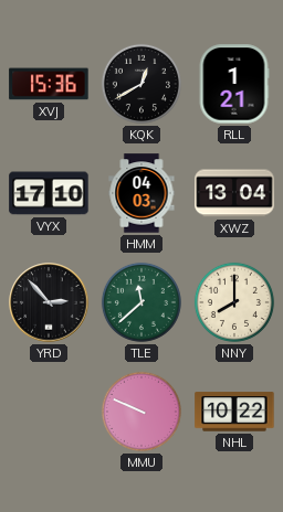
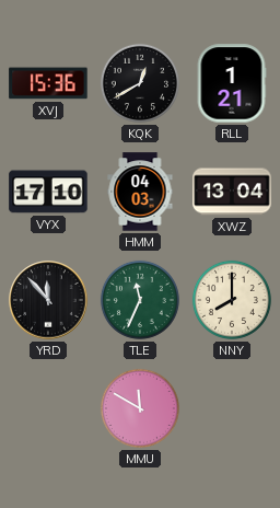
YRD: 2:53 -> 11:53
TLE: 11:38 -> 11:34
MMU: 9:49 -> 11:50
NHL: 10:22 -> none
